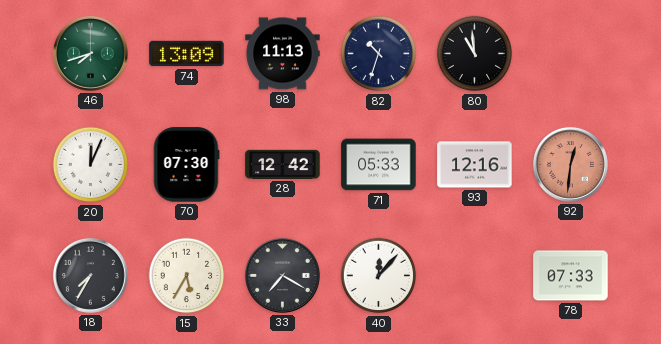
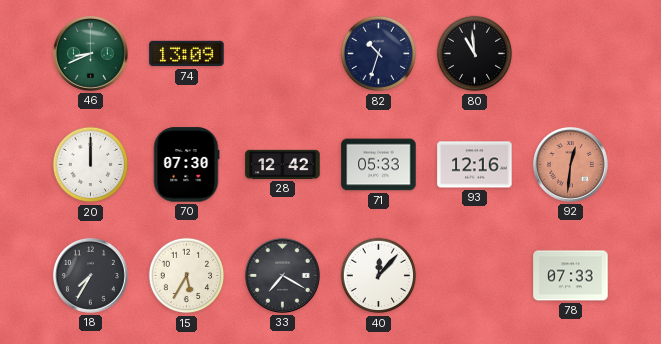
46: 7:42 -> 8:41
98: 11:13 -> none
20: 12:04 -> 12:00
